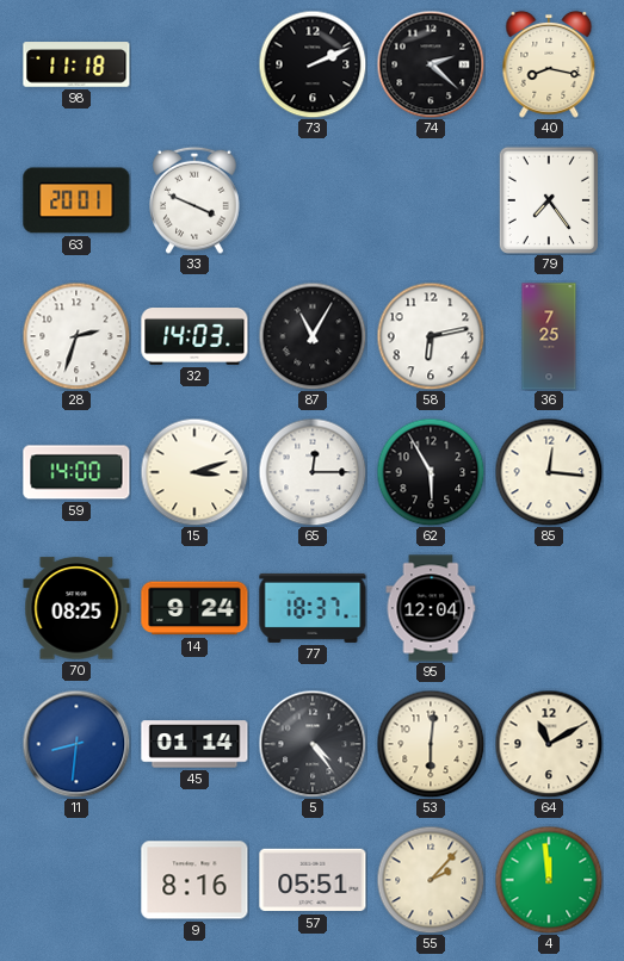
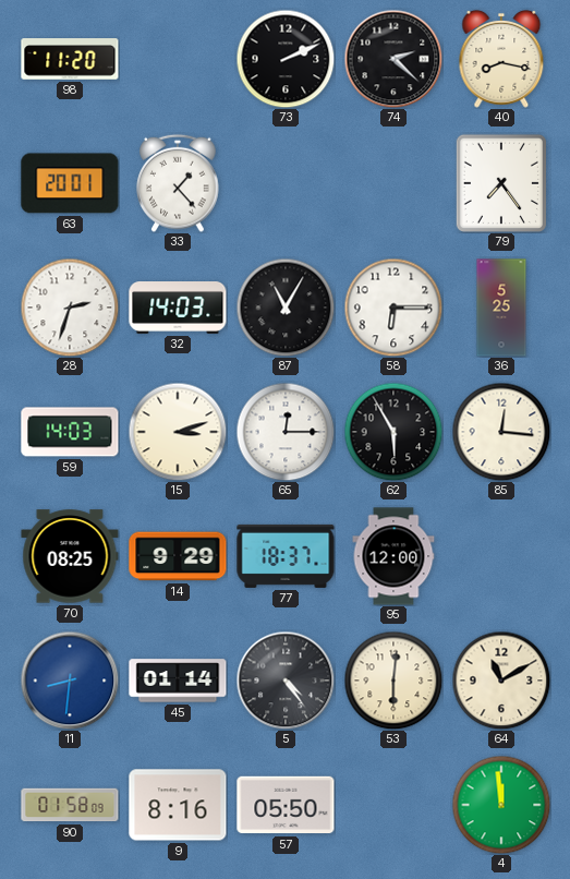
98: 11:18 -> 11:20
33: 3:49 -> 1:23
58: 6:13 -> 6:15
36: 7:25 -> 5:25
59: 14:00 -> 14:03
14: 9:24 -> 9:29
95: 12:04 -> 12:00
90: none -> 01:58
57: 05:51 -> 05:50
55: 2:07 -> none
